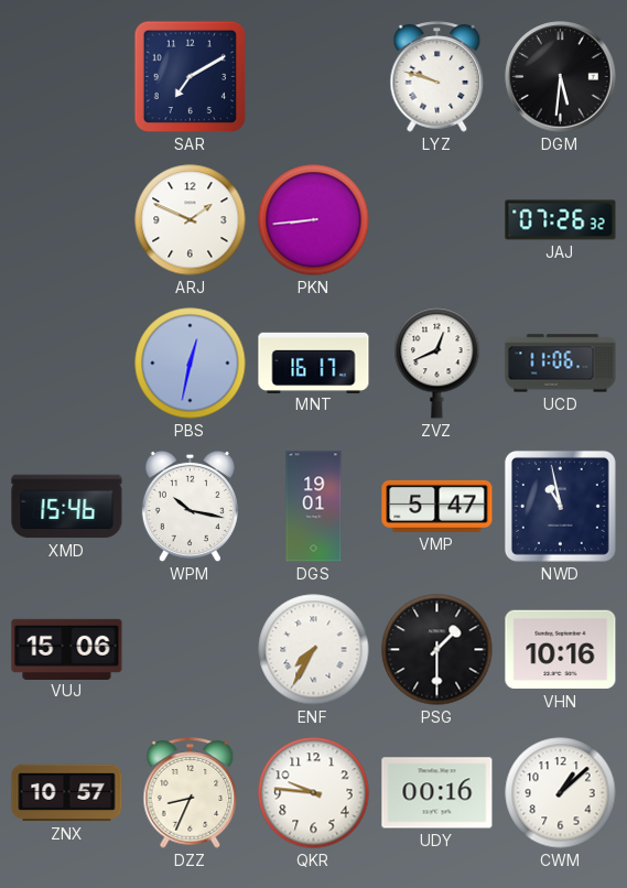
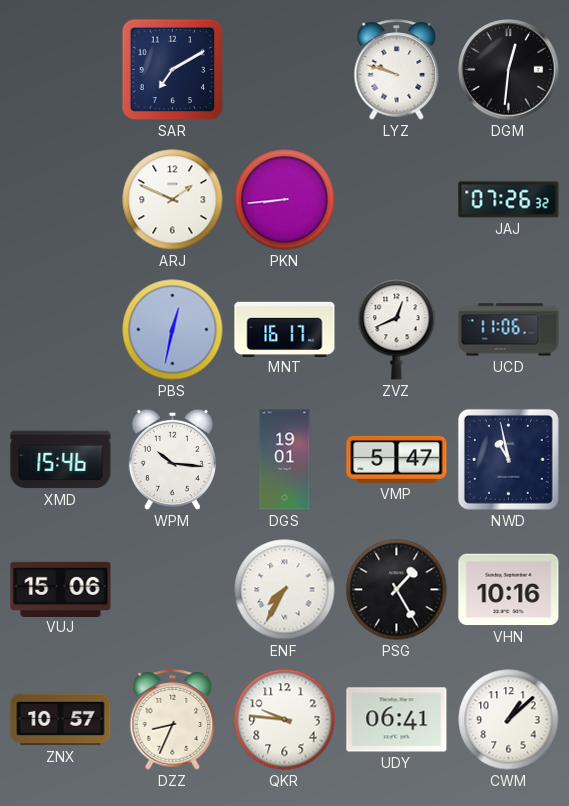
DGM: 5:31 -> 12:31
WPM: 10:17 -> 10:16
PSG: 1:30 -> 1:25
UDY: 00:16 -> 06:41
